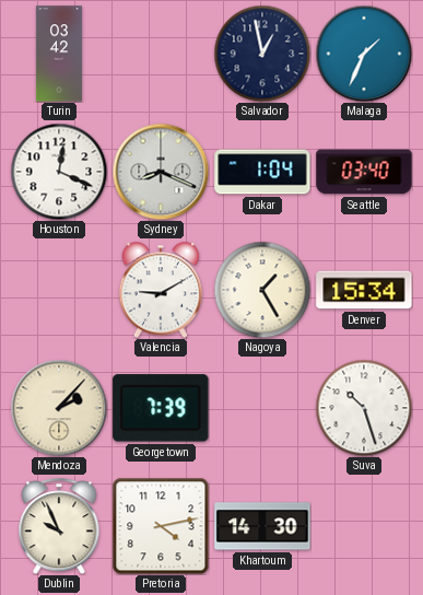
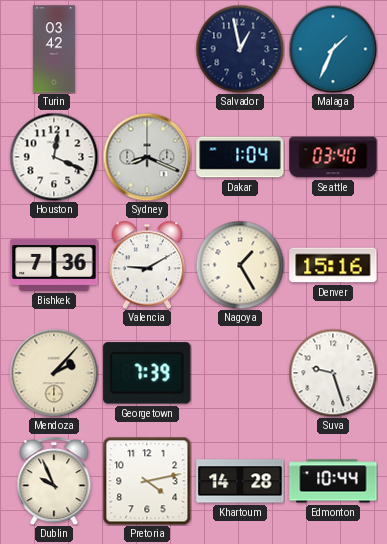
Bishkek: none -> 7:36
Denver: 15:34 -> 15:16
Suva: 10:27 -> 9:27
Khartoum: 14:30 -> 14:28
Edmonton: none -> 10:44
